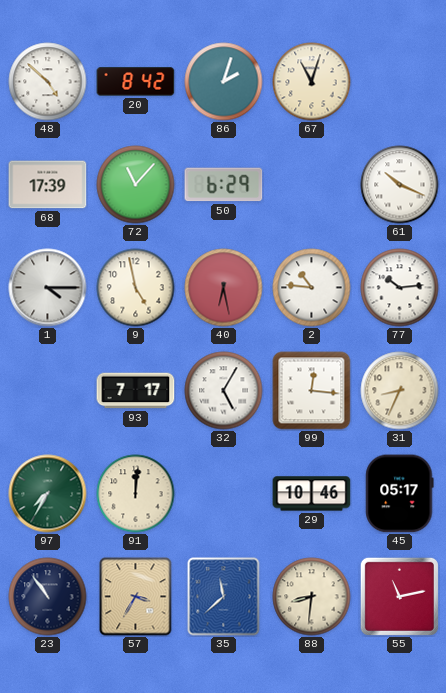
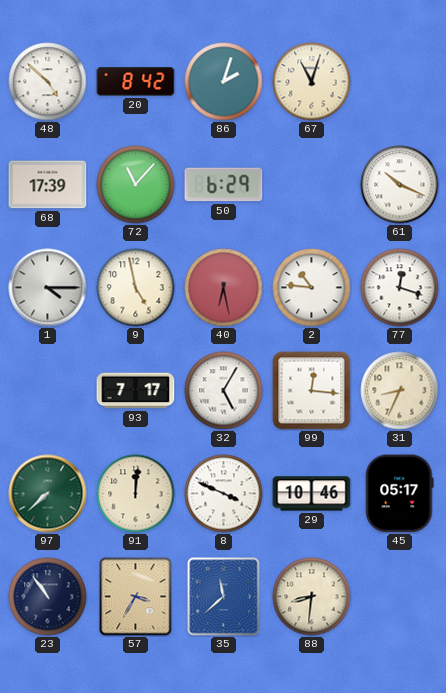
77: 10:14 -> 12:18
97: 7:35 -> 7:38
8: none -> 3:49
55: 11:13 -> none
